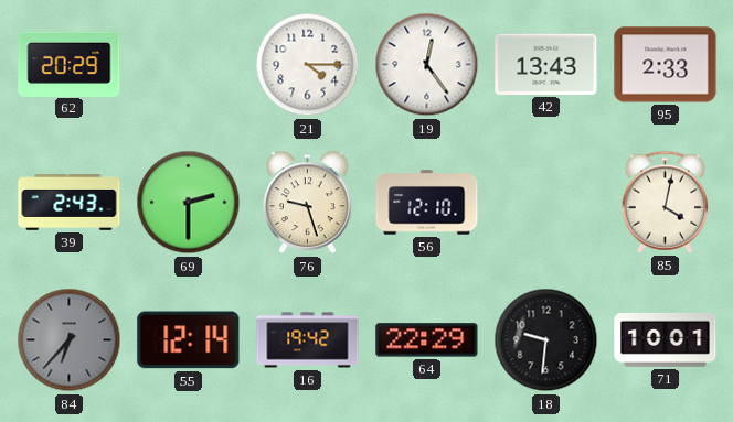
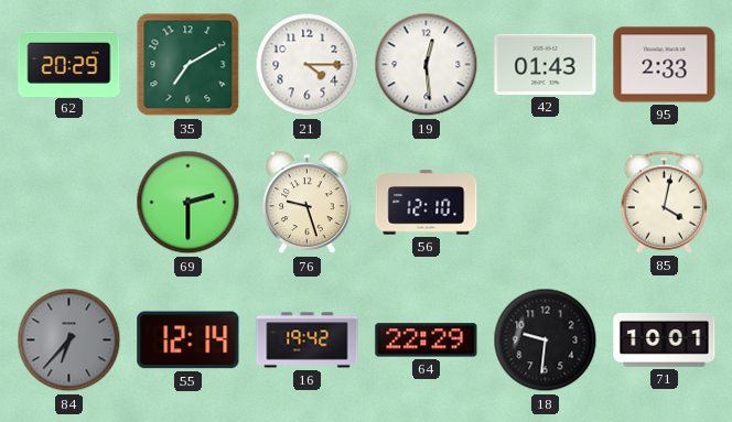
35: none -> 7:10
19: 12:24 -> 12:29
42: 13:43 -> 01:43
39: 2:43 -> none
